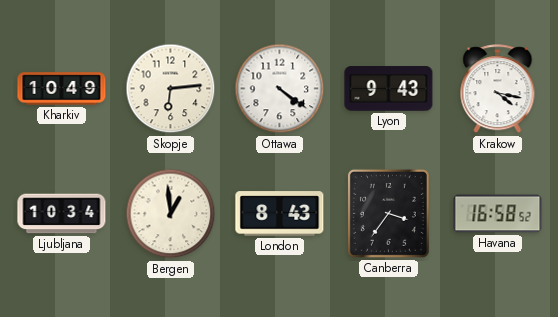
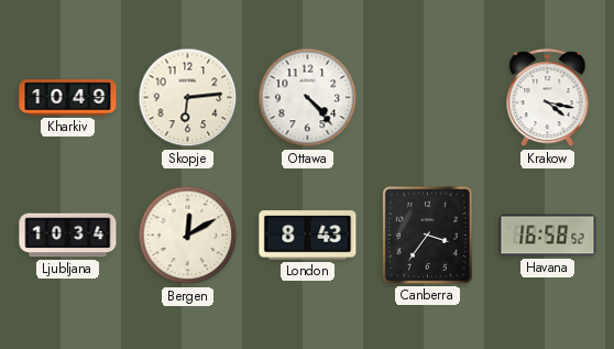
Ottawa: 4:21 -> 4:23
Lyon: 9:43 -> none
Bergen: 12:59 -> 12:10
